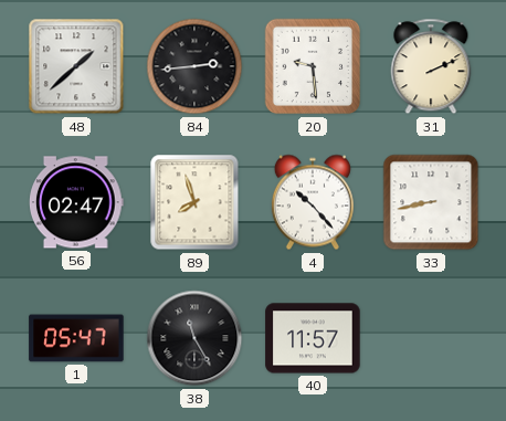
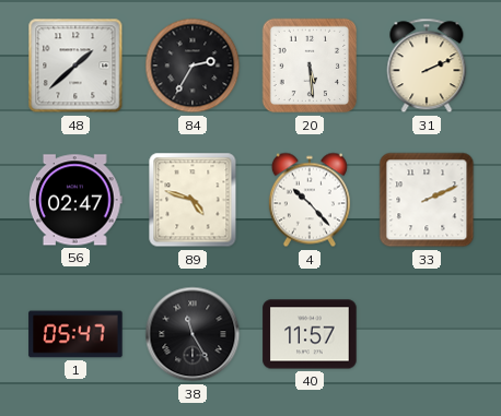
84: 2:44 -> 2:35
20: 9:29 -> 5:29
89: 7:57 -> 4:48
33: 8:43 -> 2:11
